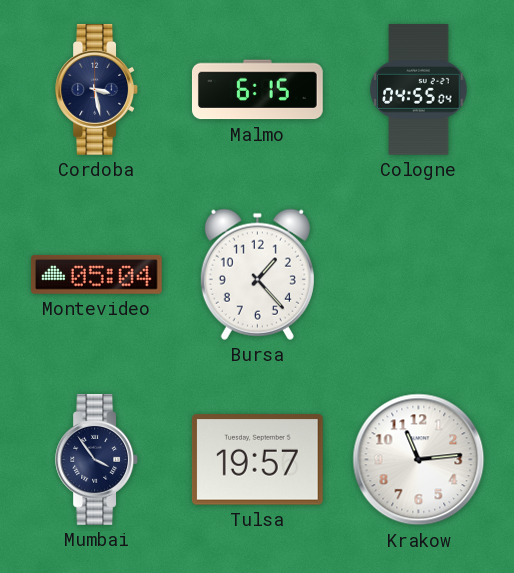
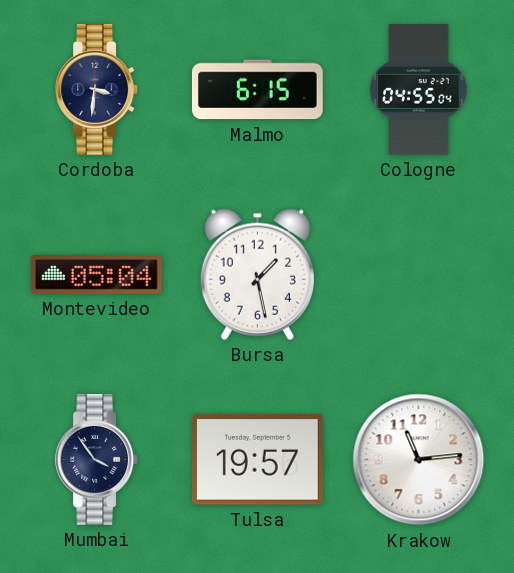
Cordoba: 3:28 -> 3:31
Bursa: 1:23 -> 1:28
